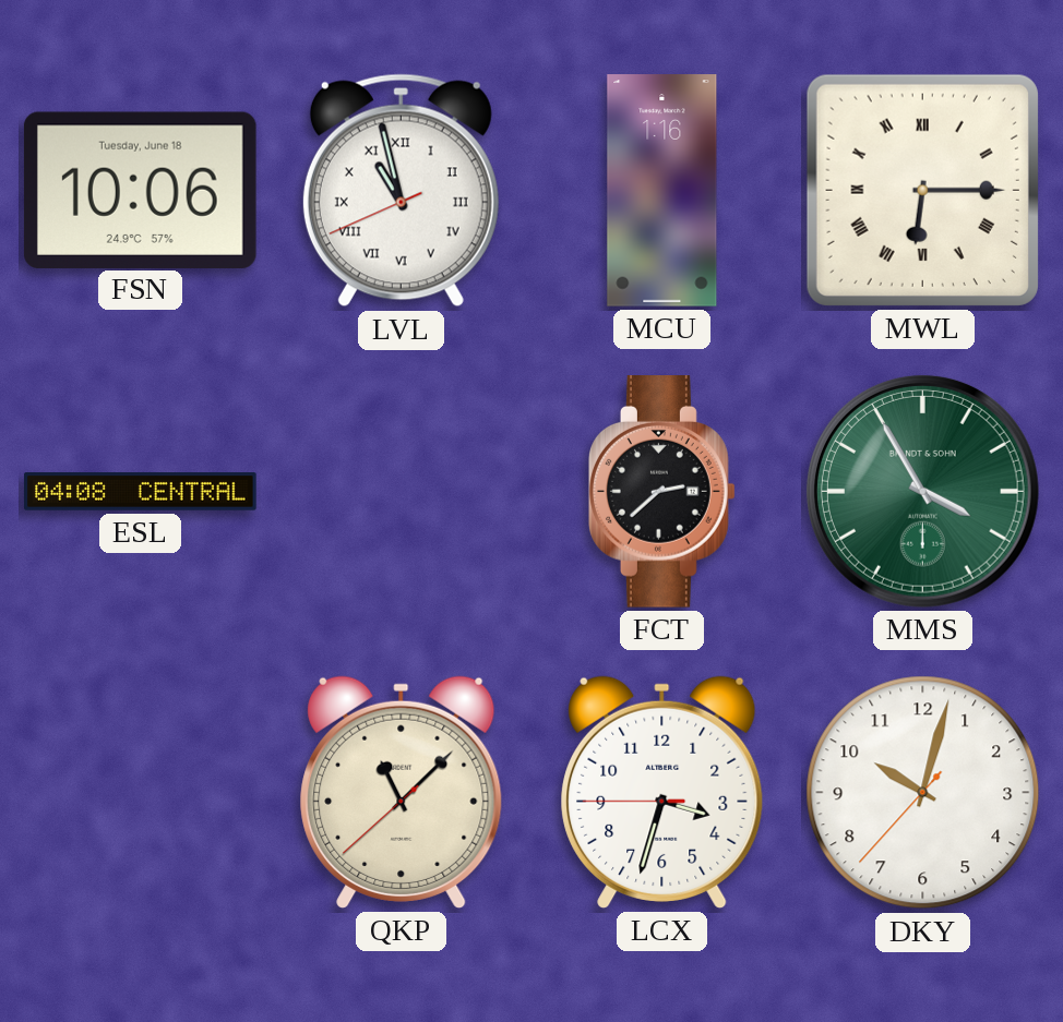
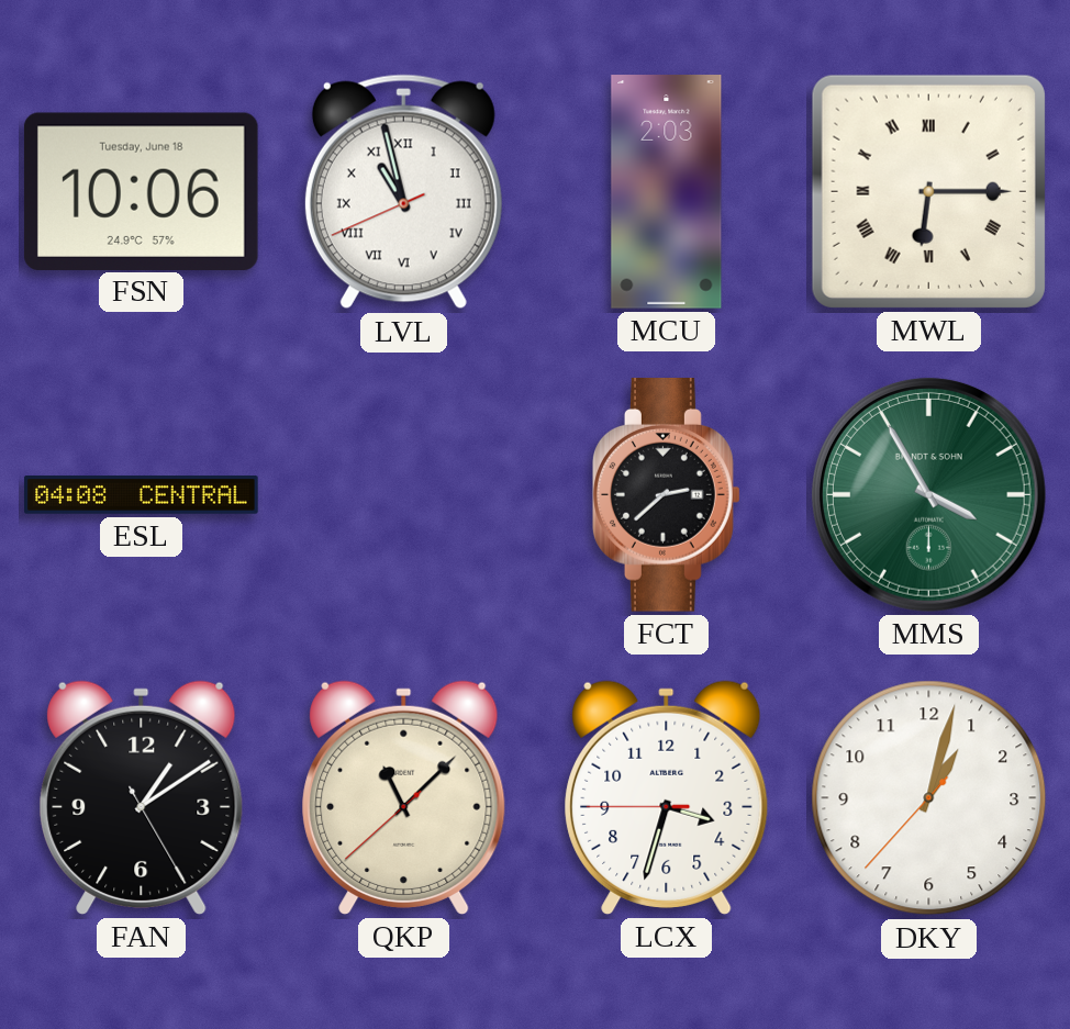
MCU: 1:16 -> 2:03
FAN: none -> 1:09
DKY: 10:02 -> 1:02
